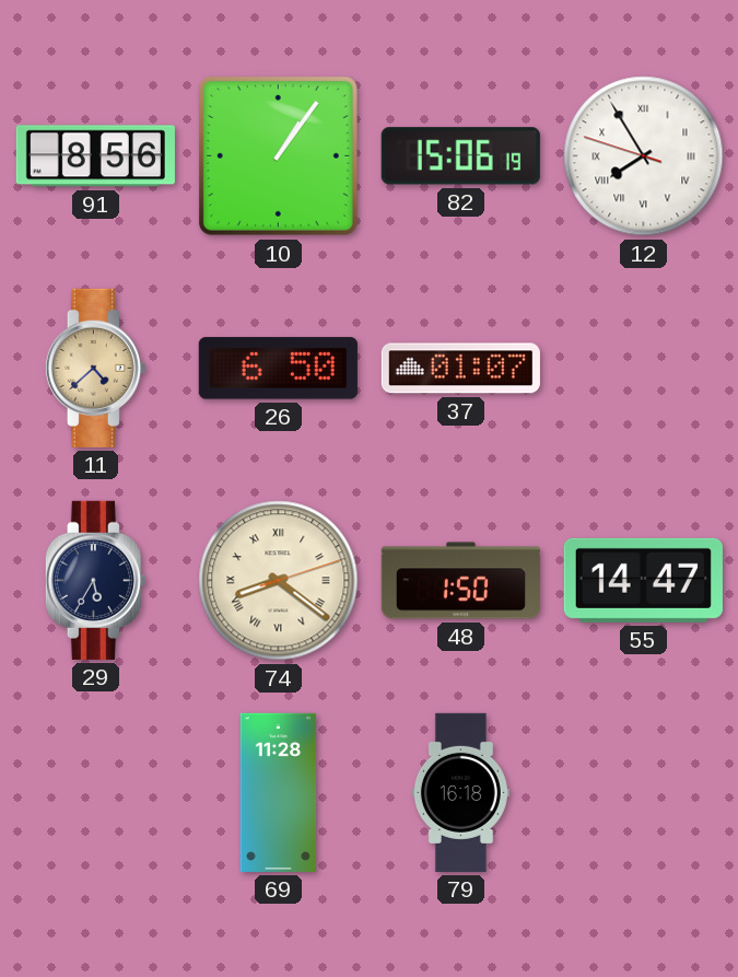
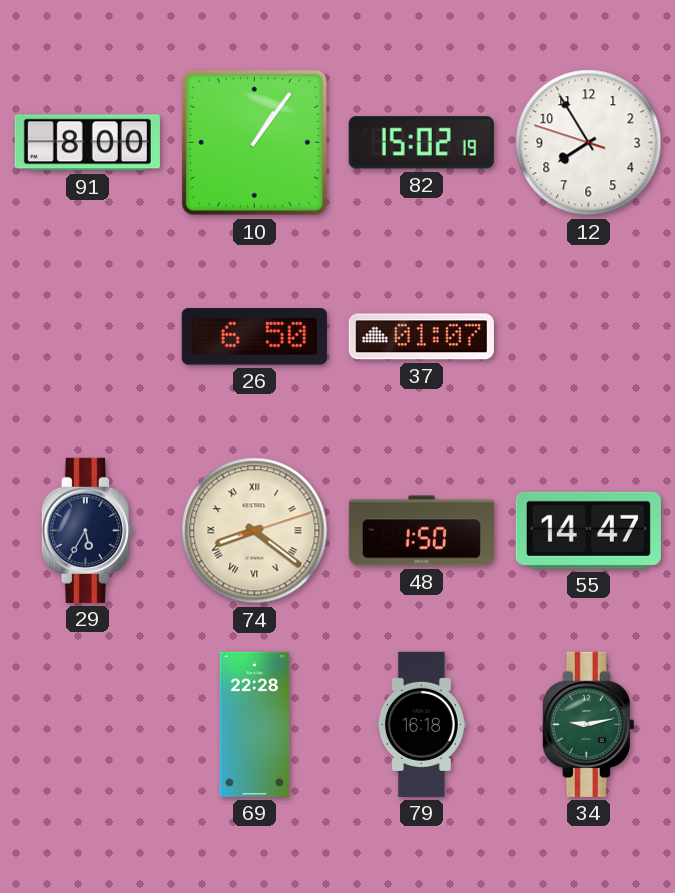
91: 8:56 -> 8:00
82: 15:06 -> 15:02
12 numerals: Roman -> Arabic
11: 4:38 -> none
69: 11:28 -> 22:28
34: none -> 9:13
